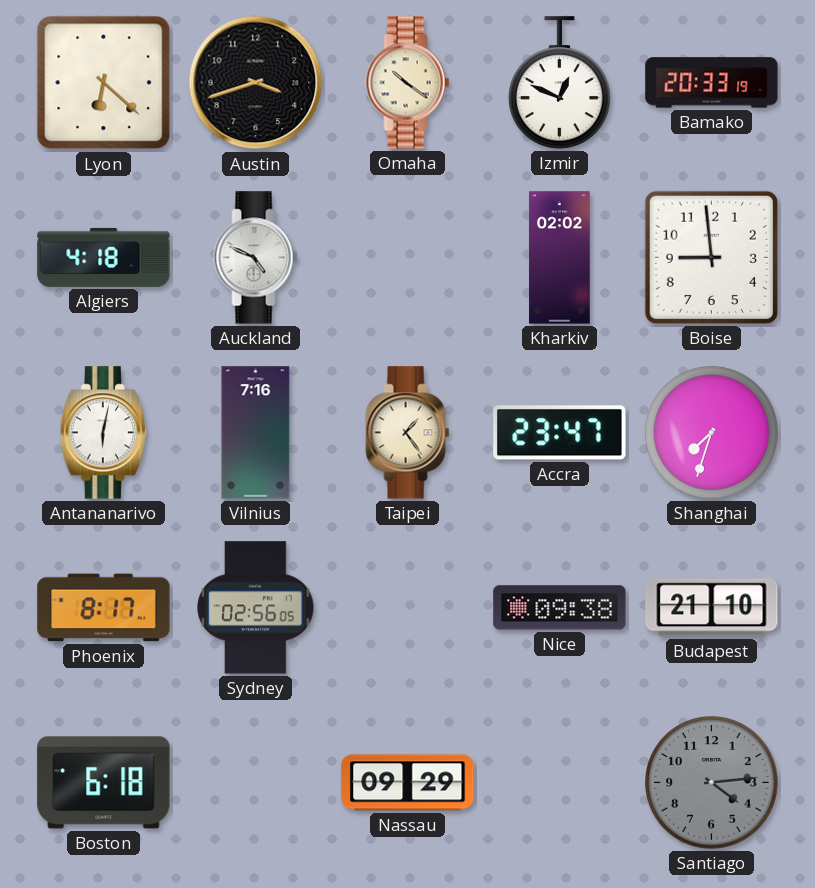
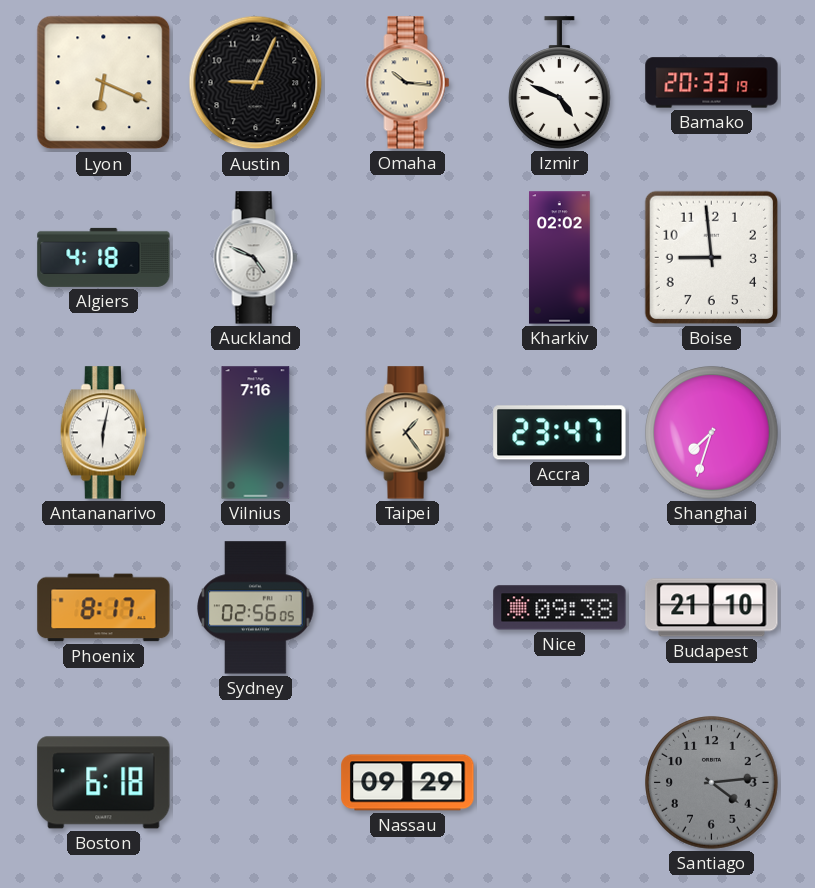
Lyon: 6:22 -> 6:19
Austin: 3:42 -> 9:04
Omaha: 10:21 -> 10:16
Izmir: 12:49 -> 4:49
